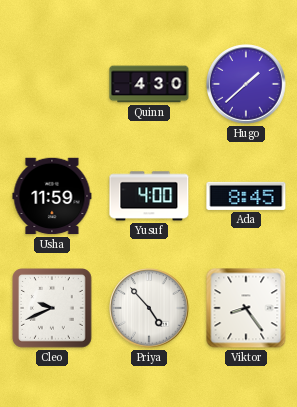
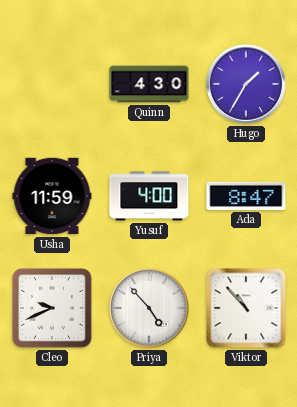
Hugo: 1:38 -> 1:35
Ada: 8:45 -> 8:47
Viktor: 8:24 -> 10:53
